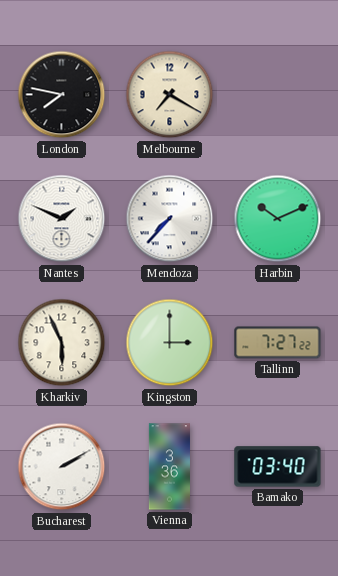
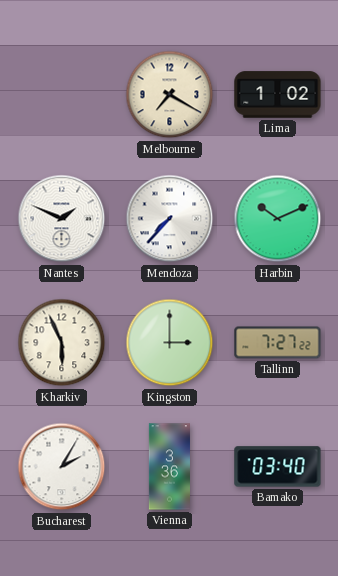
London: 7:47 -> none
Lima: none -> 1:02
Bucharest: 2:10 -> 2:05
